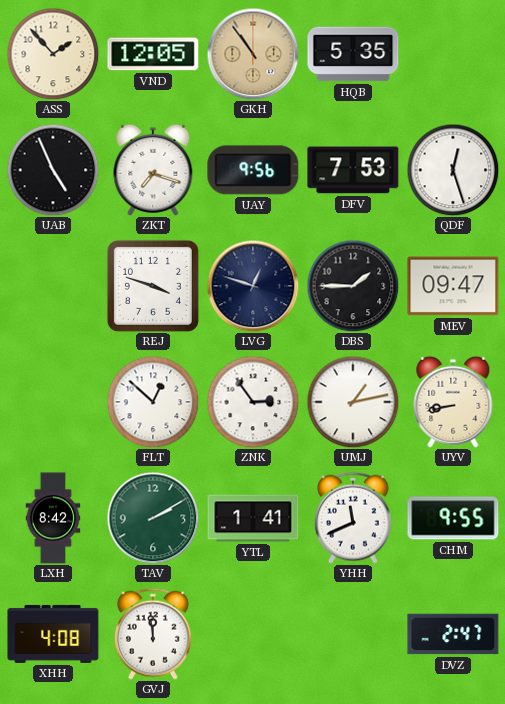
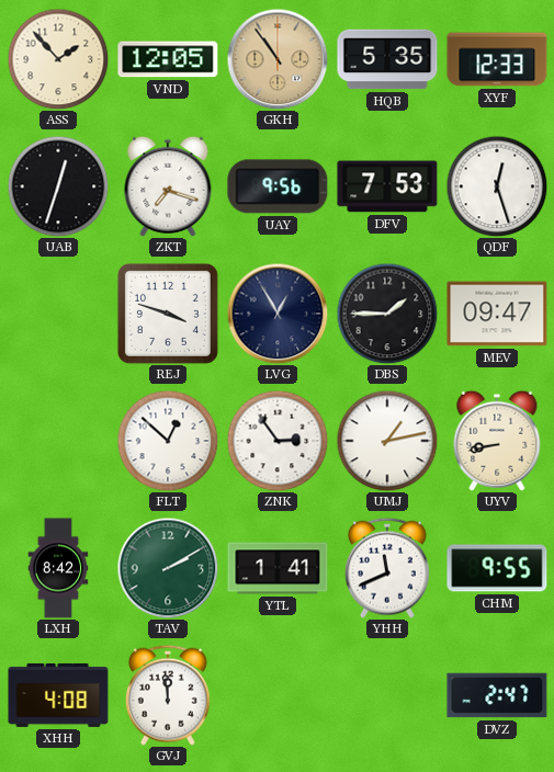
XYF: none -> 12:33
UAB: 4:56 -> 12:33
LVG: 12:48 -> 12:55
